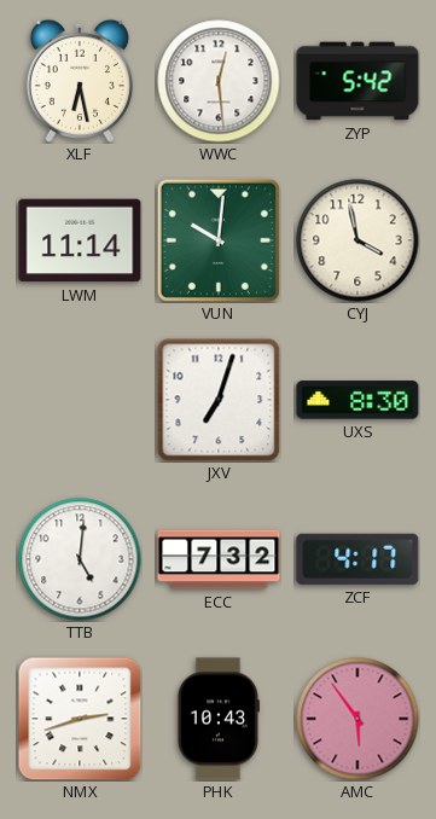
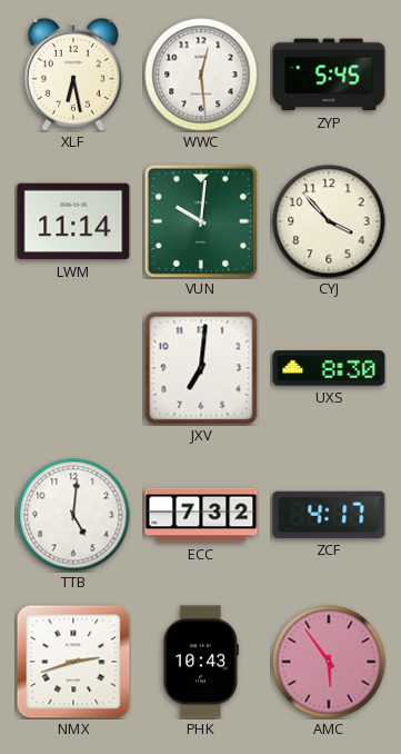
ZYP: 5:42 -> 5:45
CYJ: 3:58 -> 3:53
JXV: 7:03 -> 7:01
